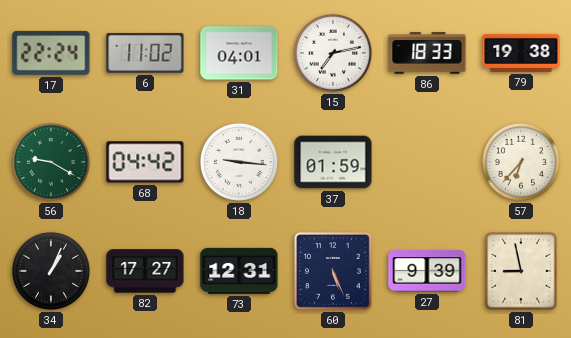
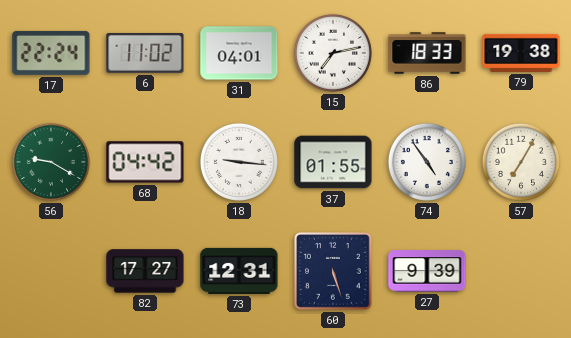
37: 01:59 -> 01:55
74: none -> 4:54
57: 6:37 -> 7:05
34: 1:04 -> none
60: 5:26 -> 5:27
81: 8:58 -> none
